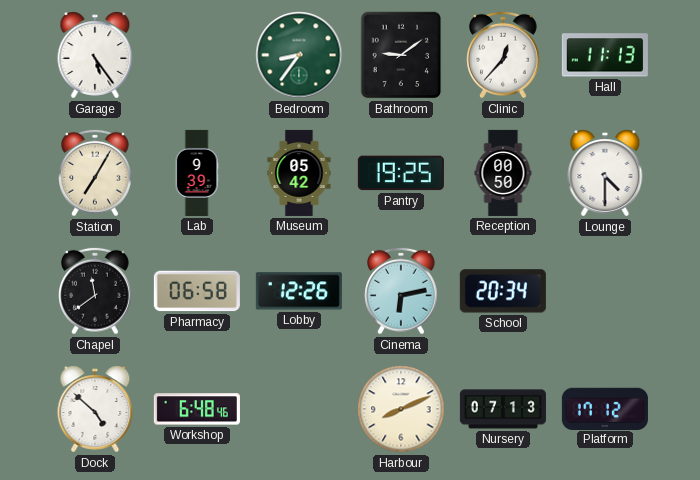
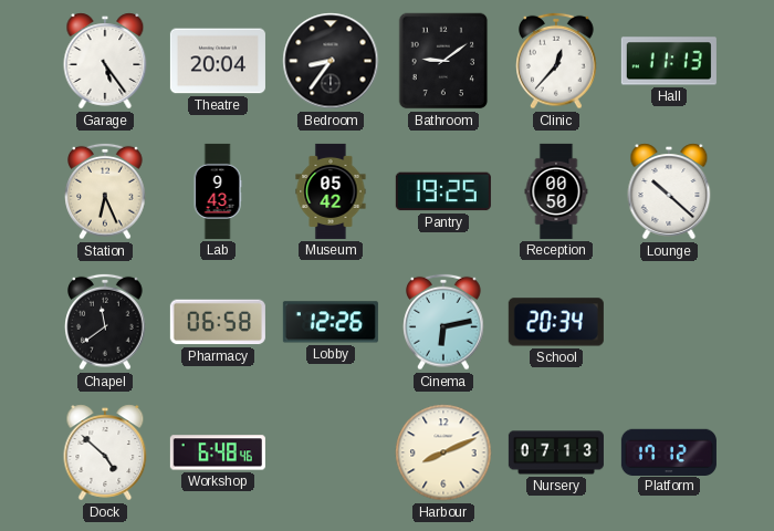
Theatre: none -> 20:04
Bedroom dial: green -> black
Station: 7:05 -> 6:26
Lab: 9:39 -> 9:43
Lounge: 4:30 -> 10:22
